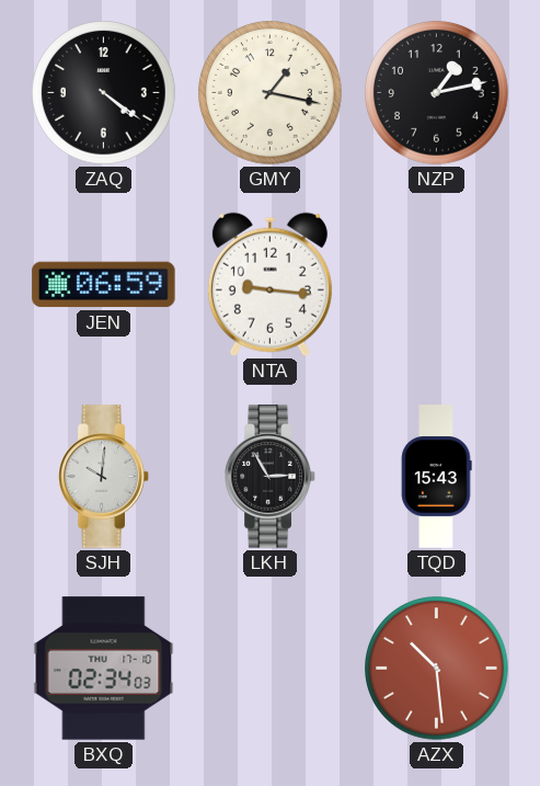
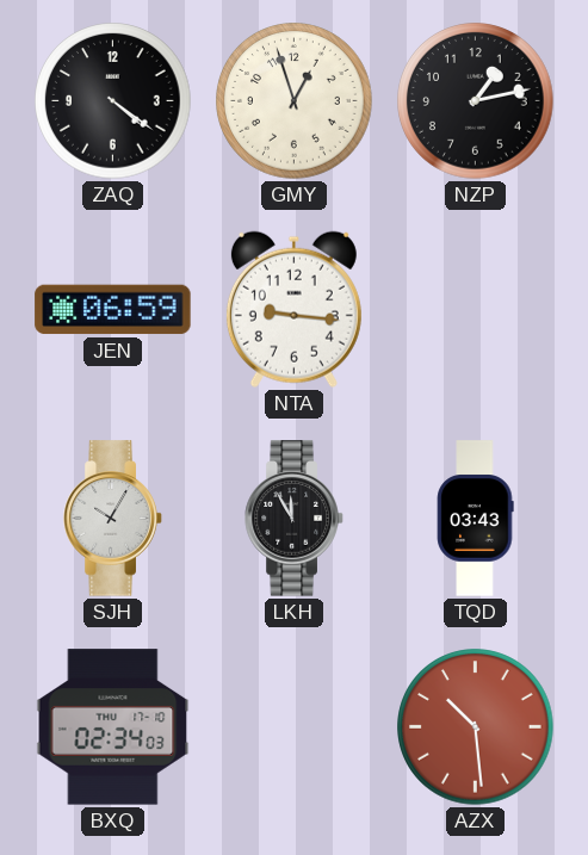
GMY: 1:17 -> 12:57
SJH: 10:01 -> 10:05
LKH: 2:55 -> 11:55
TQD: 15:43 -> 03:43
